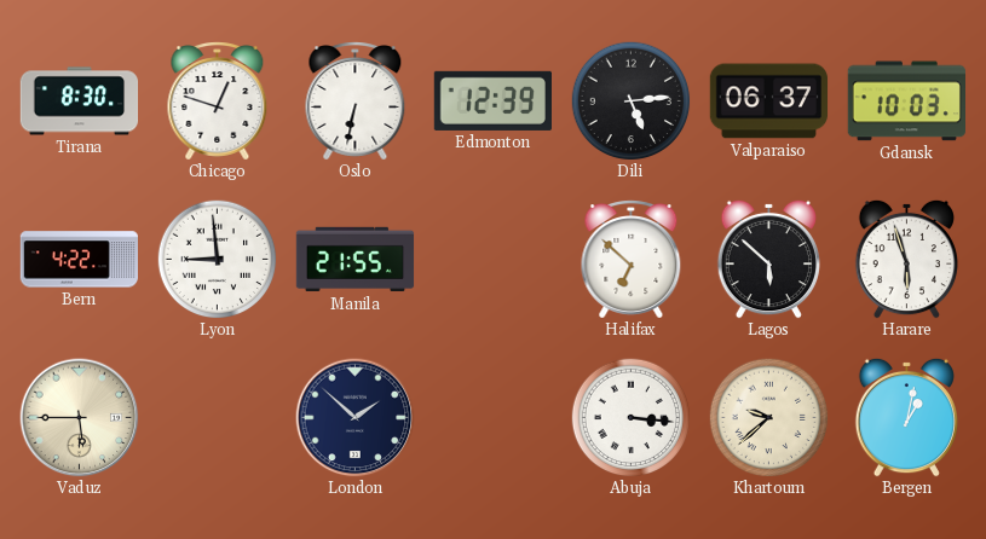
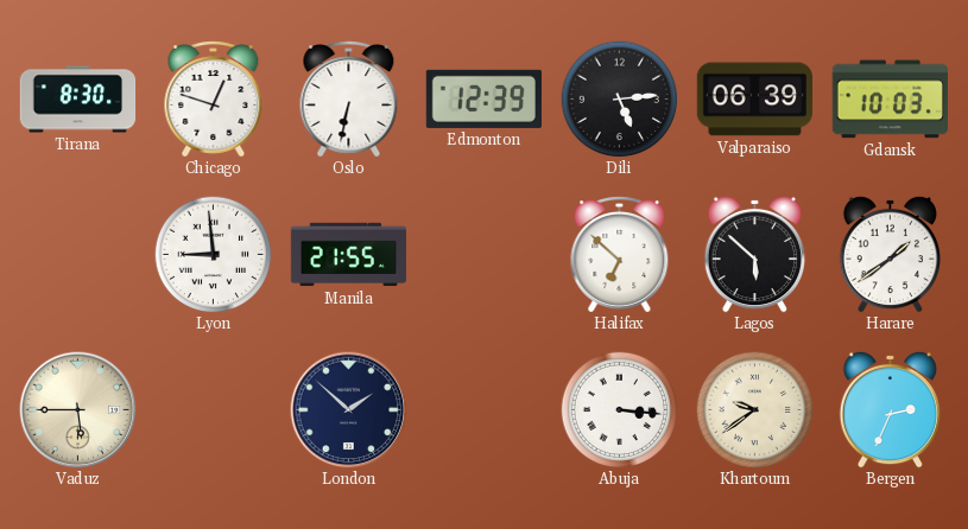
Valparaiso: 06:37 -> 06:39
Bern: 4:22 -> none
Harare: 5:57 -> 1:39
Khartoum: 9:38 -> 9:39
Bergen: 1:02 -> 2:34
